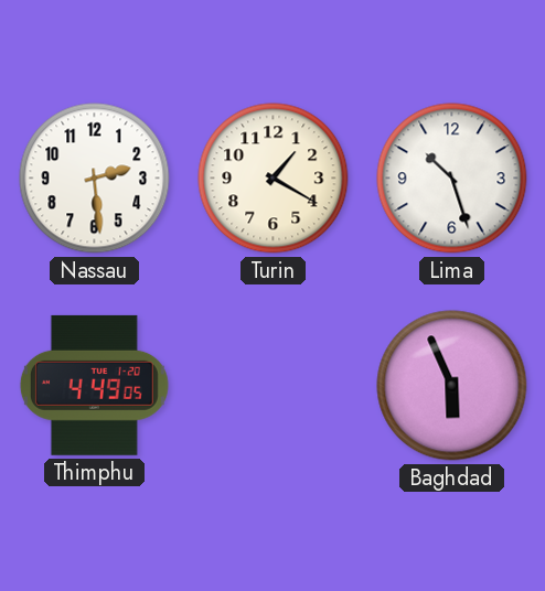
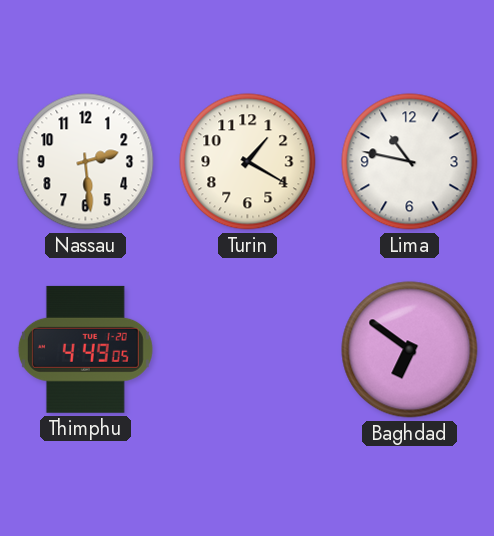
Lima: 10:27 -> 10:47
Baghdad: 5:56 -> 6:51
